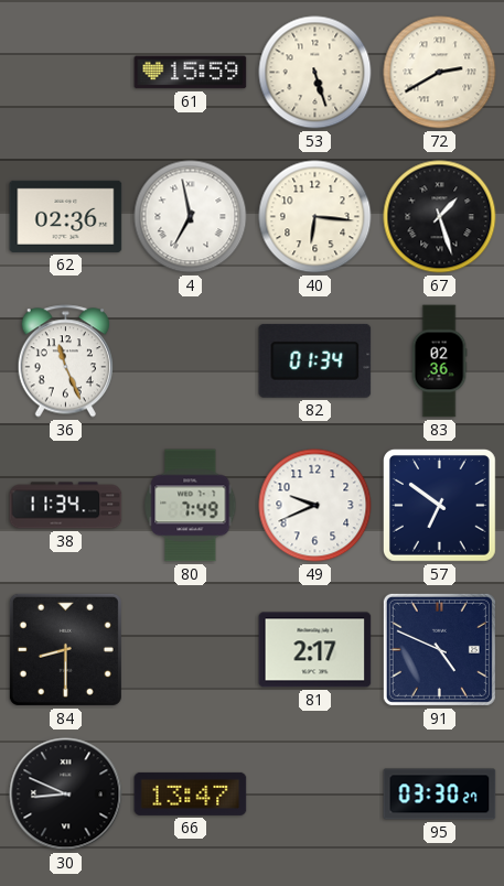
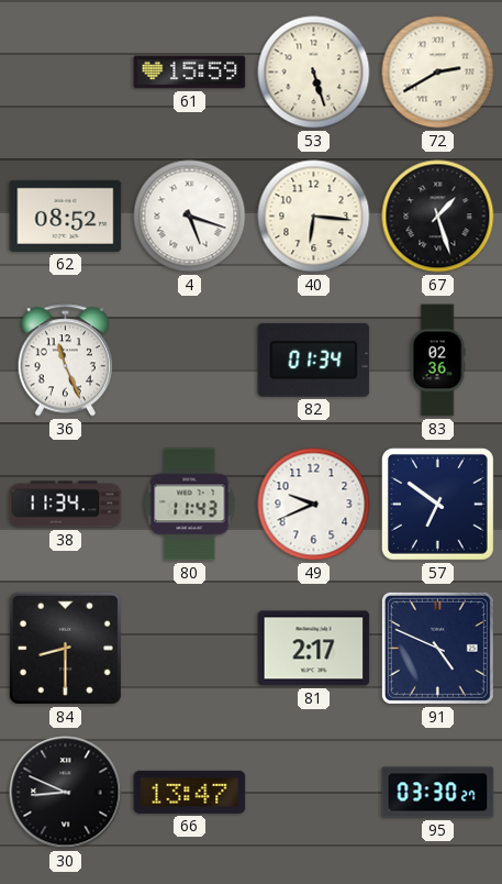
62: 02:36 -> 08:52
4: 6:58 -> 5:18
80: 7:49 -> 11:43
